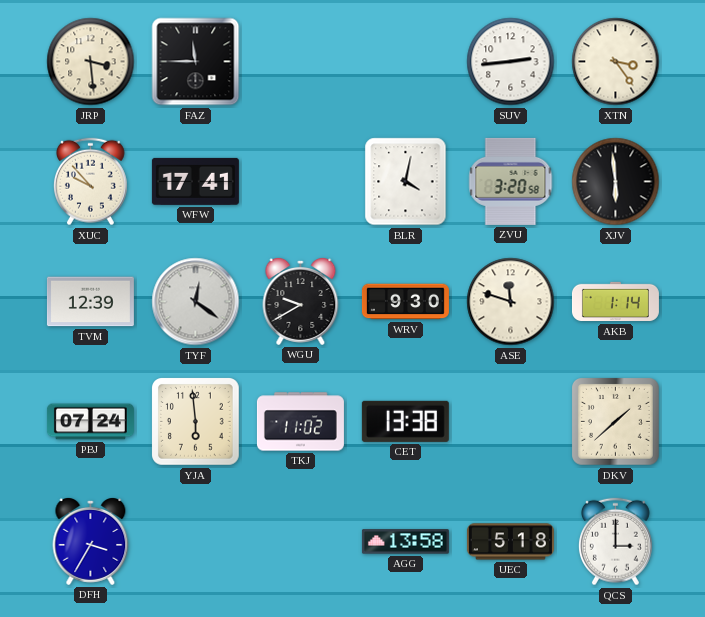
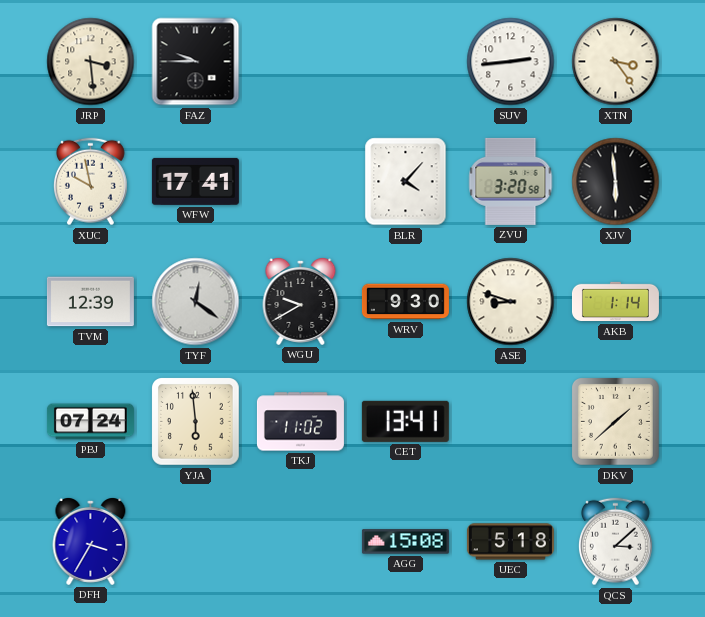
FAZ: 11:45 -> 9:45
XUC: 9:53 -> 9:58
BLR: 4:02 -> 4:07
ASE: 11:48 -> 8:48
CET: 13:38 -> 13:41
AGG: 13:58 -> 15:08
QCS: 3:00 -> 3:08
